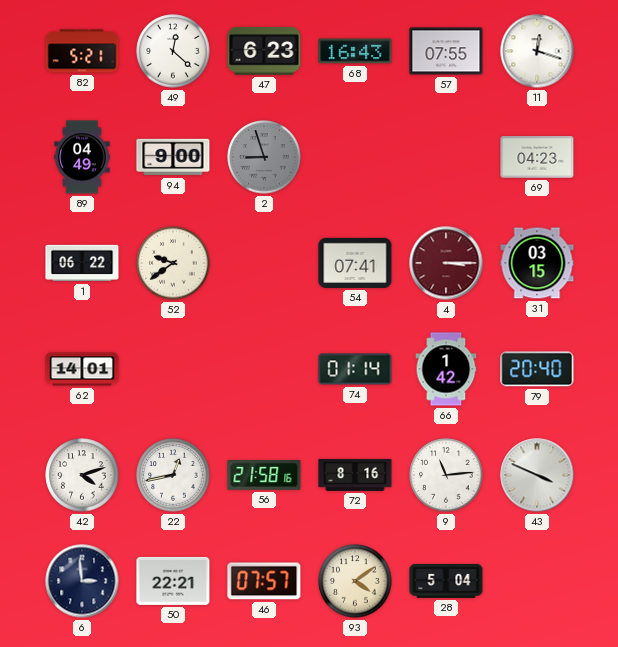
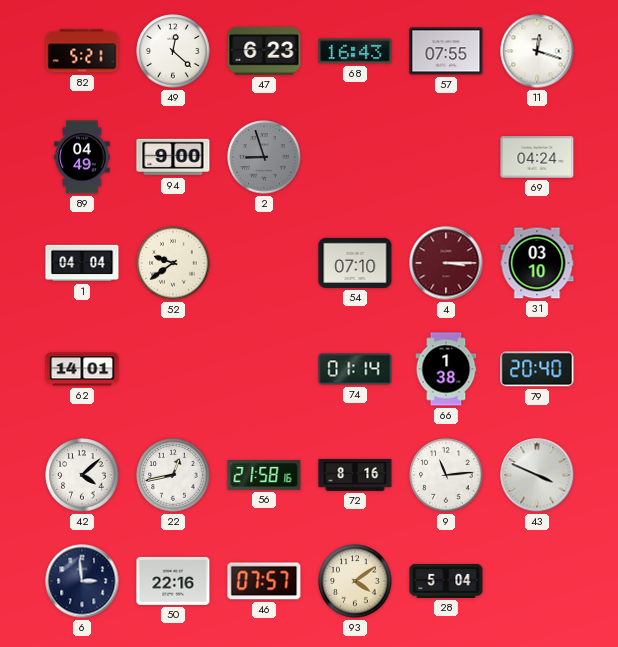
69: 04:23 -> 04:24
1: 06:22 -> 04:04
54: 07:41 -> 07:10
31: 03:15 -> 03:10
66: 1:42 -> 1:38
42: 4:12 -> 4:08
50: 22:21 -> 22:16
